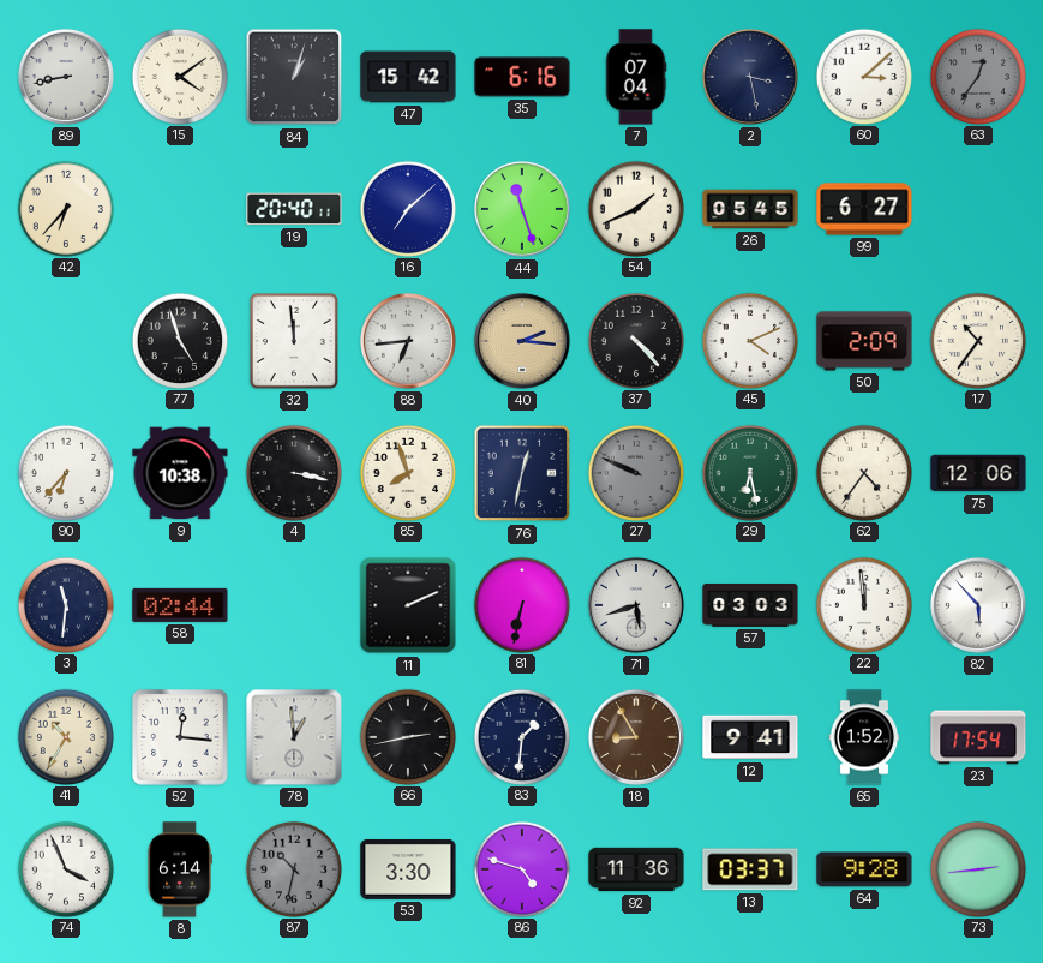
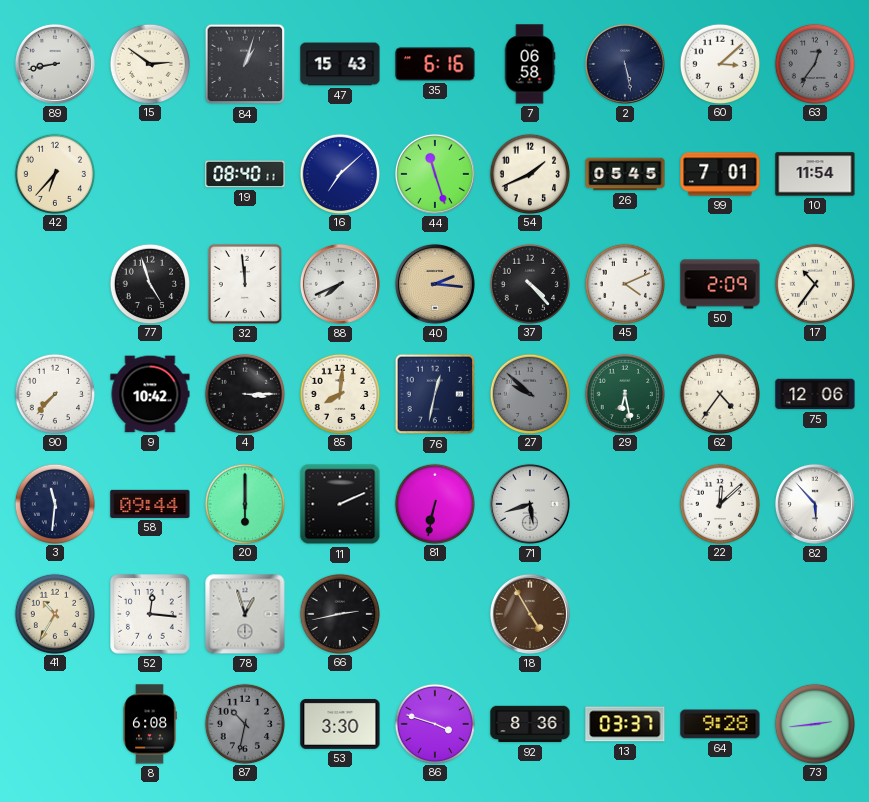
15: 4:09 -> 2:51
47: 15:42 -> 15:43
7: 07:04 -> 06:58
2: 3:28 -> 5:28
19: 20:40 -> 08:40
99: 6:27 -> 7:01
10: none -> 11:54
88: 6:44 -> 7:41
90: 6:37 -> 7:37
9: 10:38 -> 10:42
4: 3:17 -> 3:15
85: 7:57 -> 8:01
27: 9:49 -> 9:52
58: 02:44 -> 09:44
20: none -> 6:00
57: 03:03 -> none
22: 11:59 -> 12:08
78: 12:59 -> 12:57
83: 1:31 -> none
18: 8:55 -> 4:55
12: 9:41 -> none
65: 1:52 -> none
23: 17:54 -> none
74: 3:56 -> none
8: 6:14 -> 6:08
86: 4:48 -> 3:48
92: 11:36 -> 8:36
